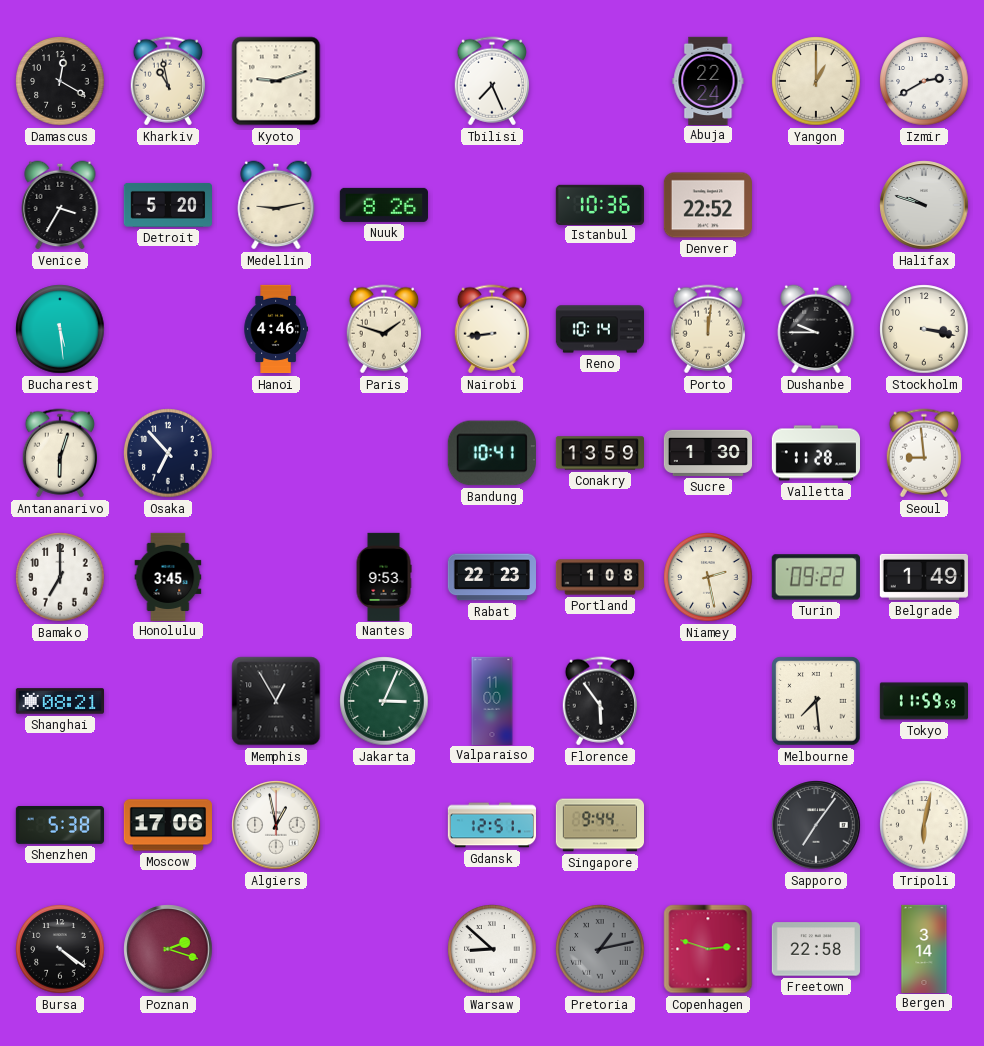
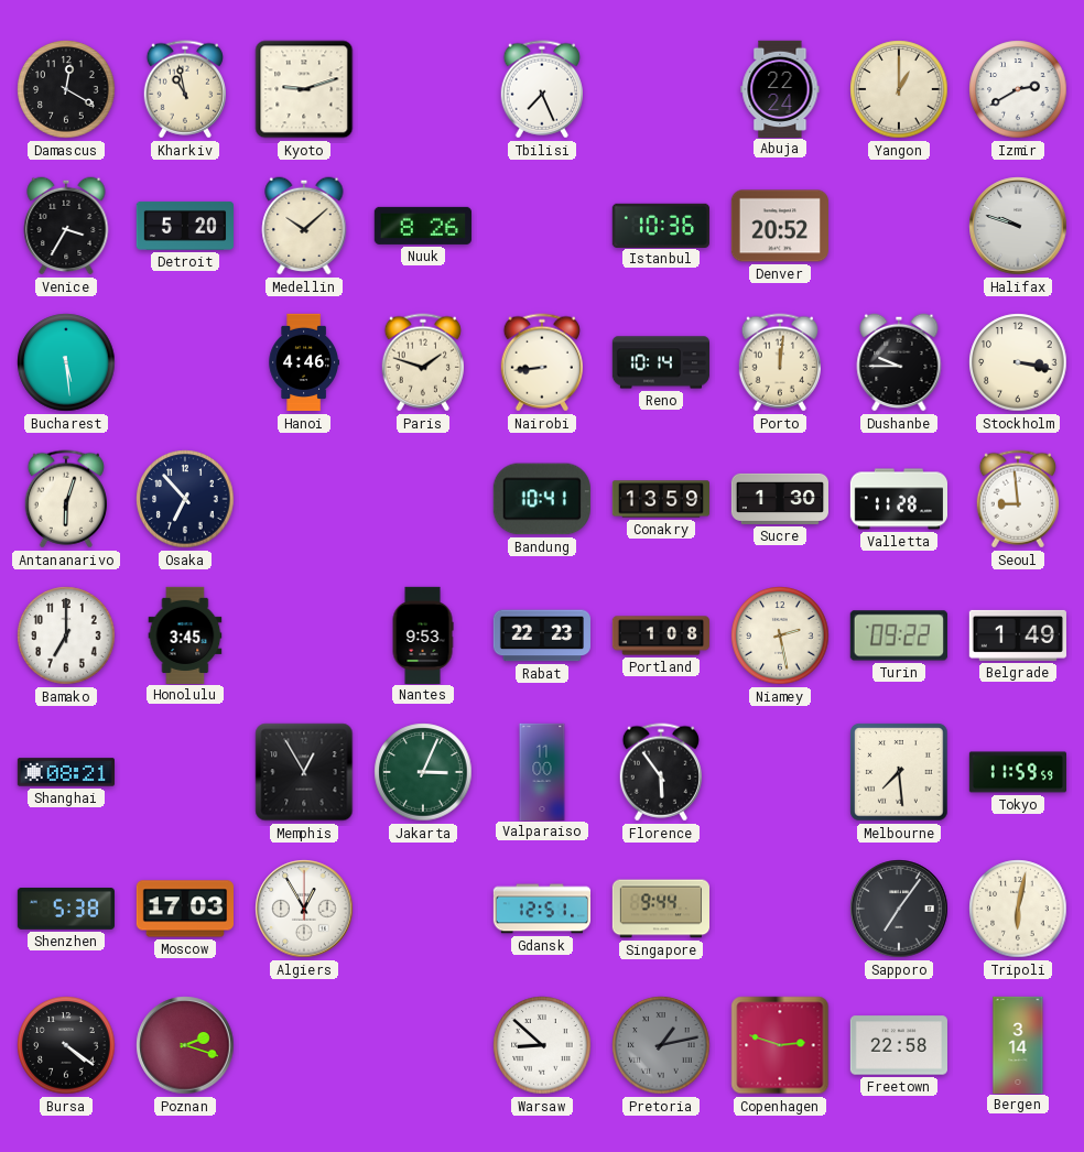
Medellin: 9:13 -> 10:08
Denver: 22:52 -> 20:52
Moscow: 17:06 -> 17:03
Algiers: 12:58 -> 12:55
